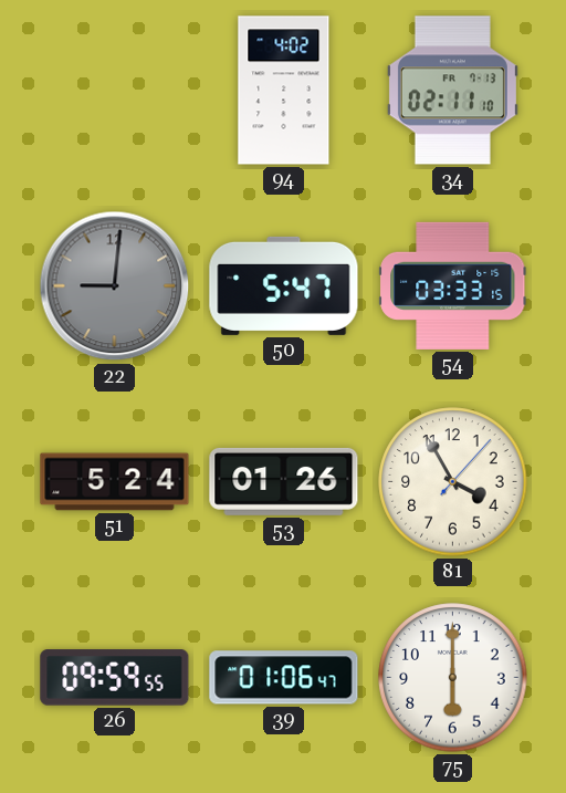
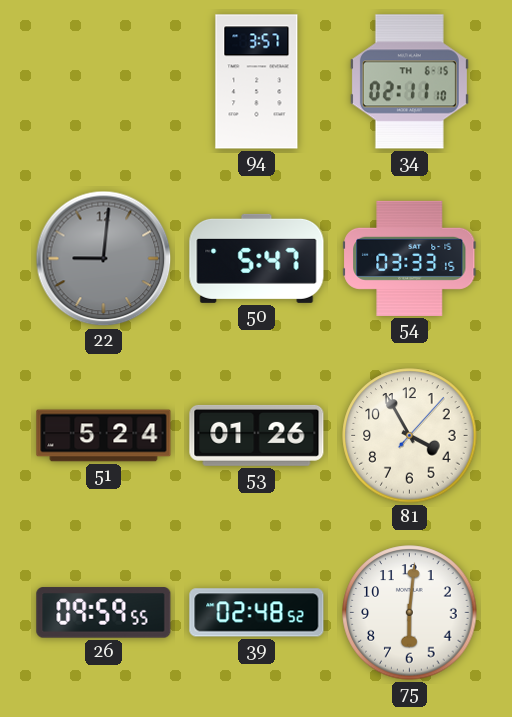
94: 4:02 -> 3:57
34 date: FR 7-13 -> TH 6-15
39: 01:06 -> 02:48
75: 6:00 -> 6:01
